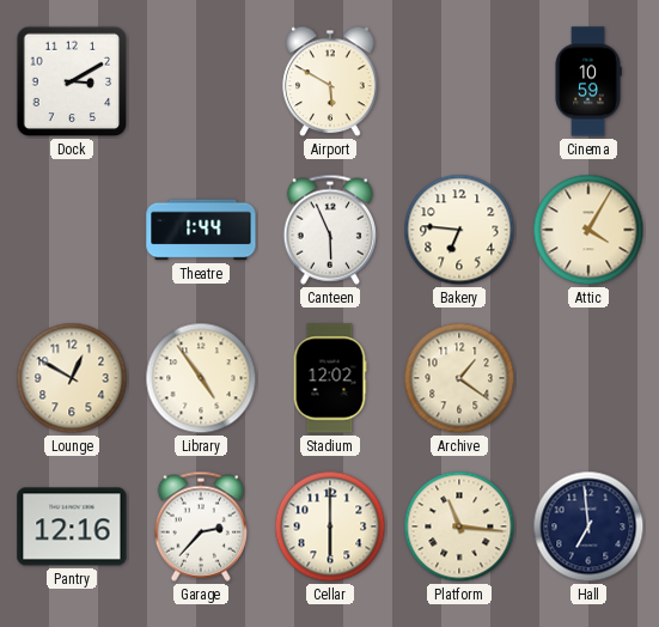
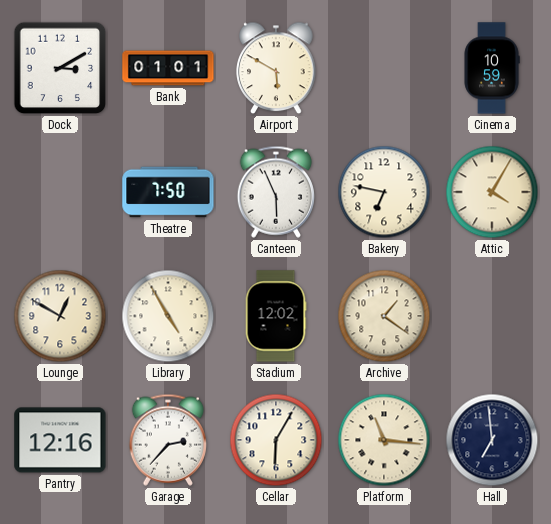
Bank: none -> 01:01
Theatre: 1:44 -> 7:50
Bakery: 6:46 -> 6:47
Library: 4:54 -> 4:55
Cellar: 6:00 -> 6:05
